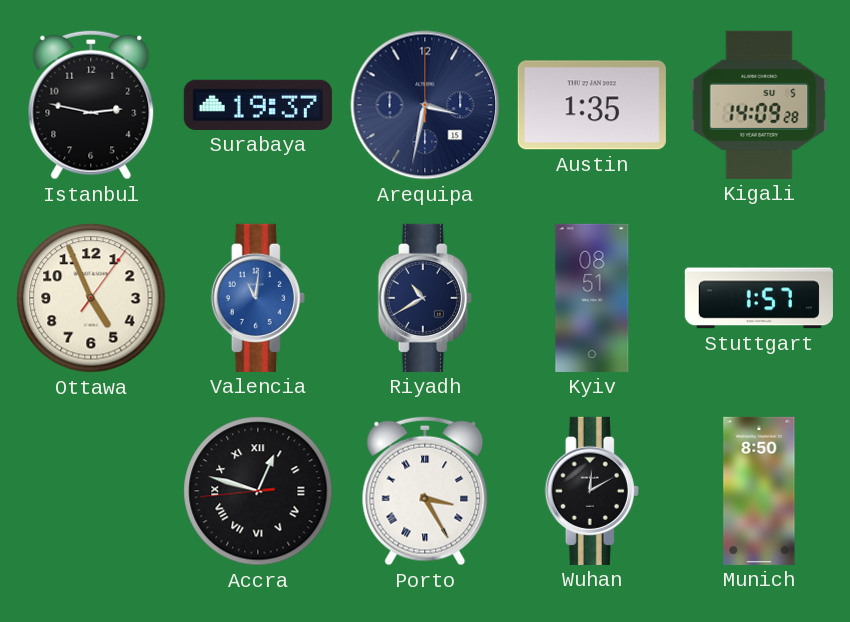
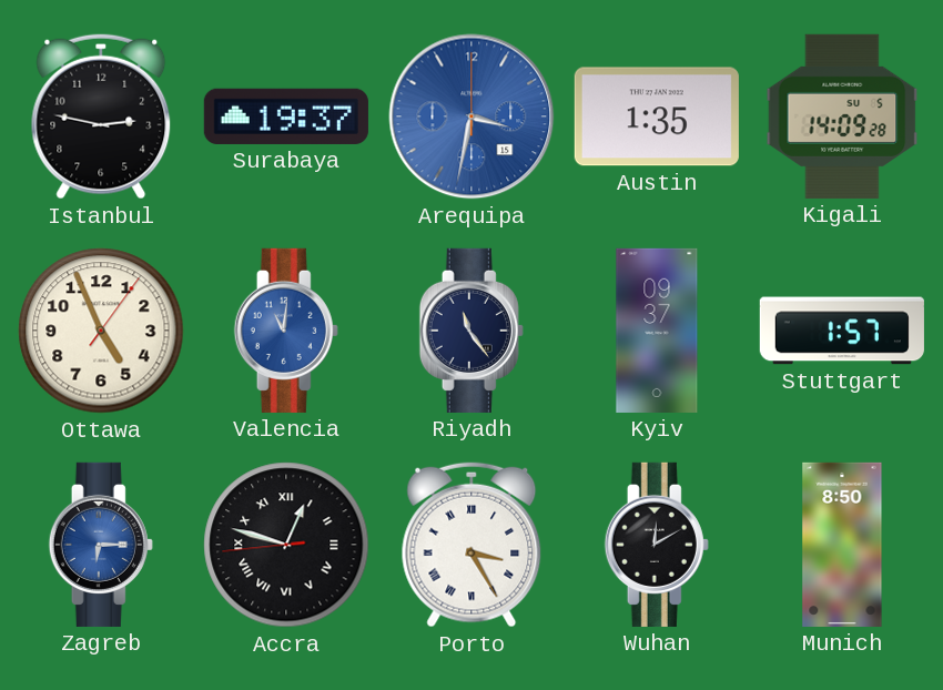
Arequipa dial: navy -> blue
Riyadh: 10:40 -> 11:24
Kyiv: 08:51 -> 09:37
Zagreb: none -> 6:15
